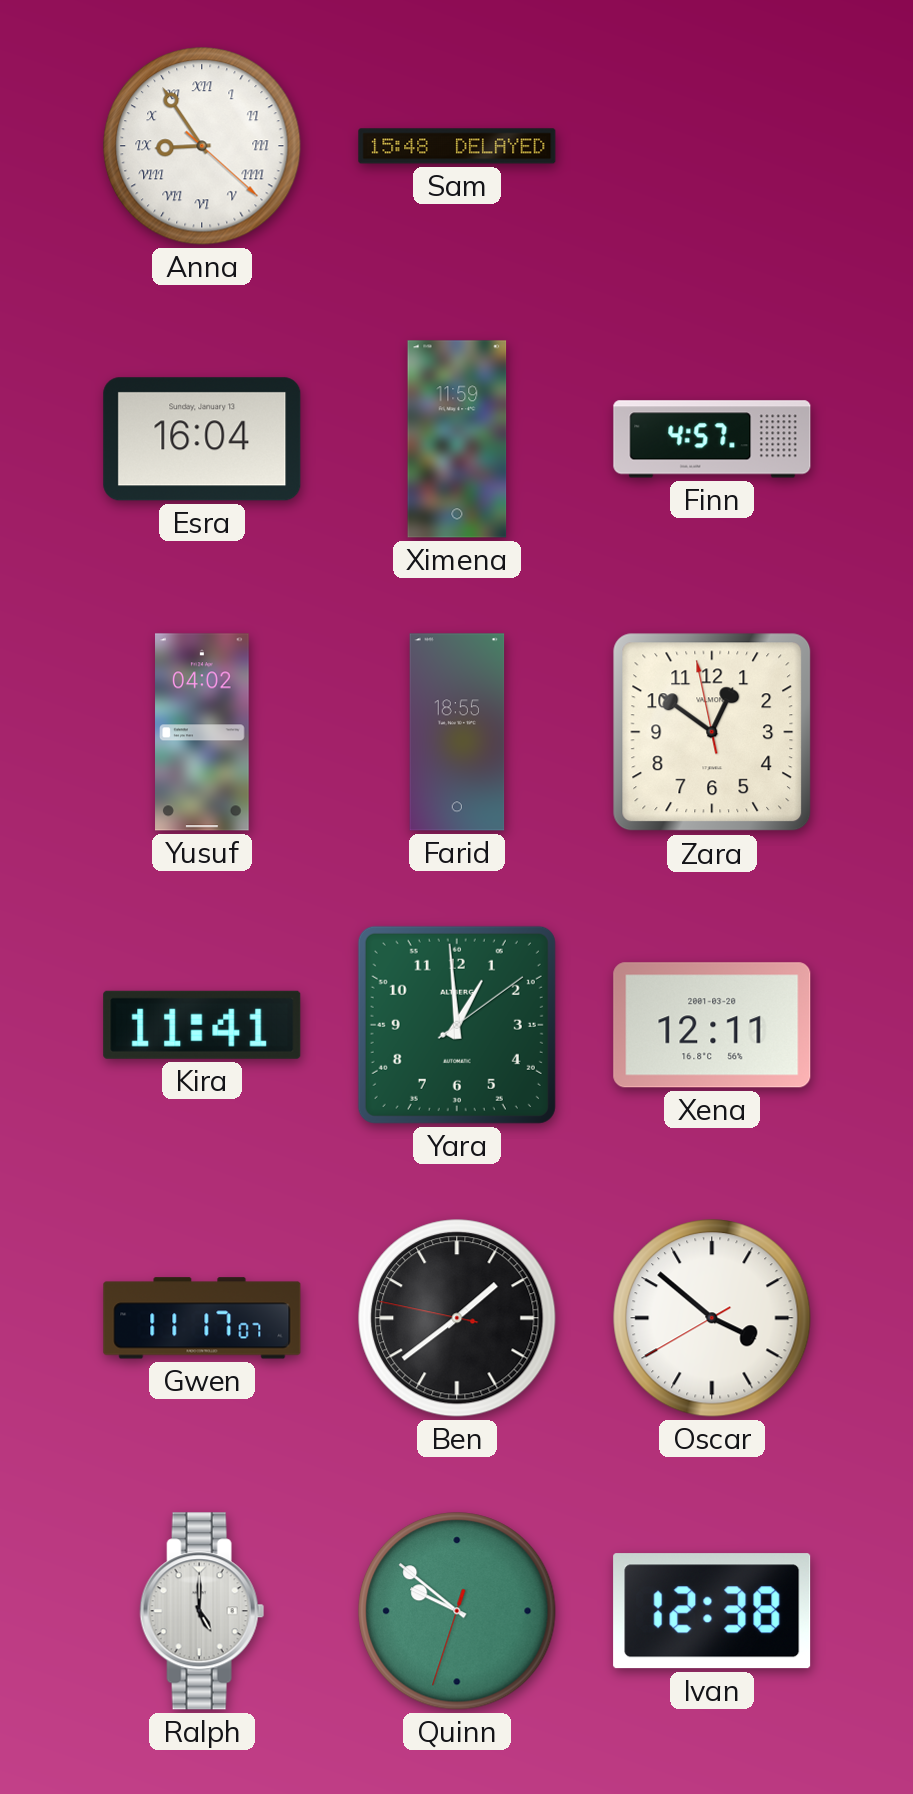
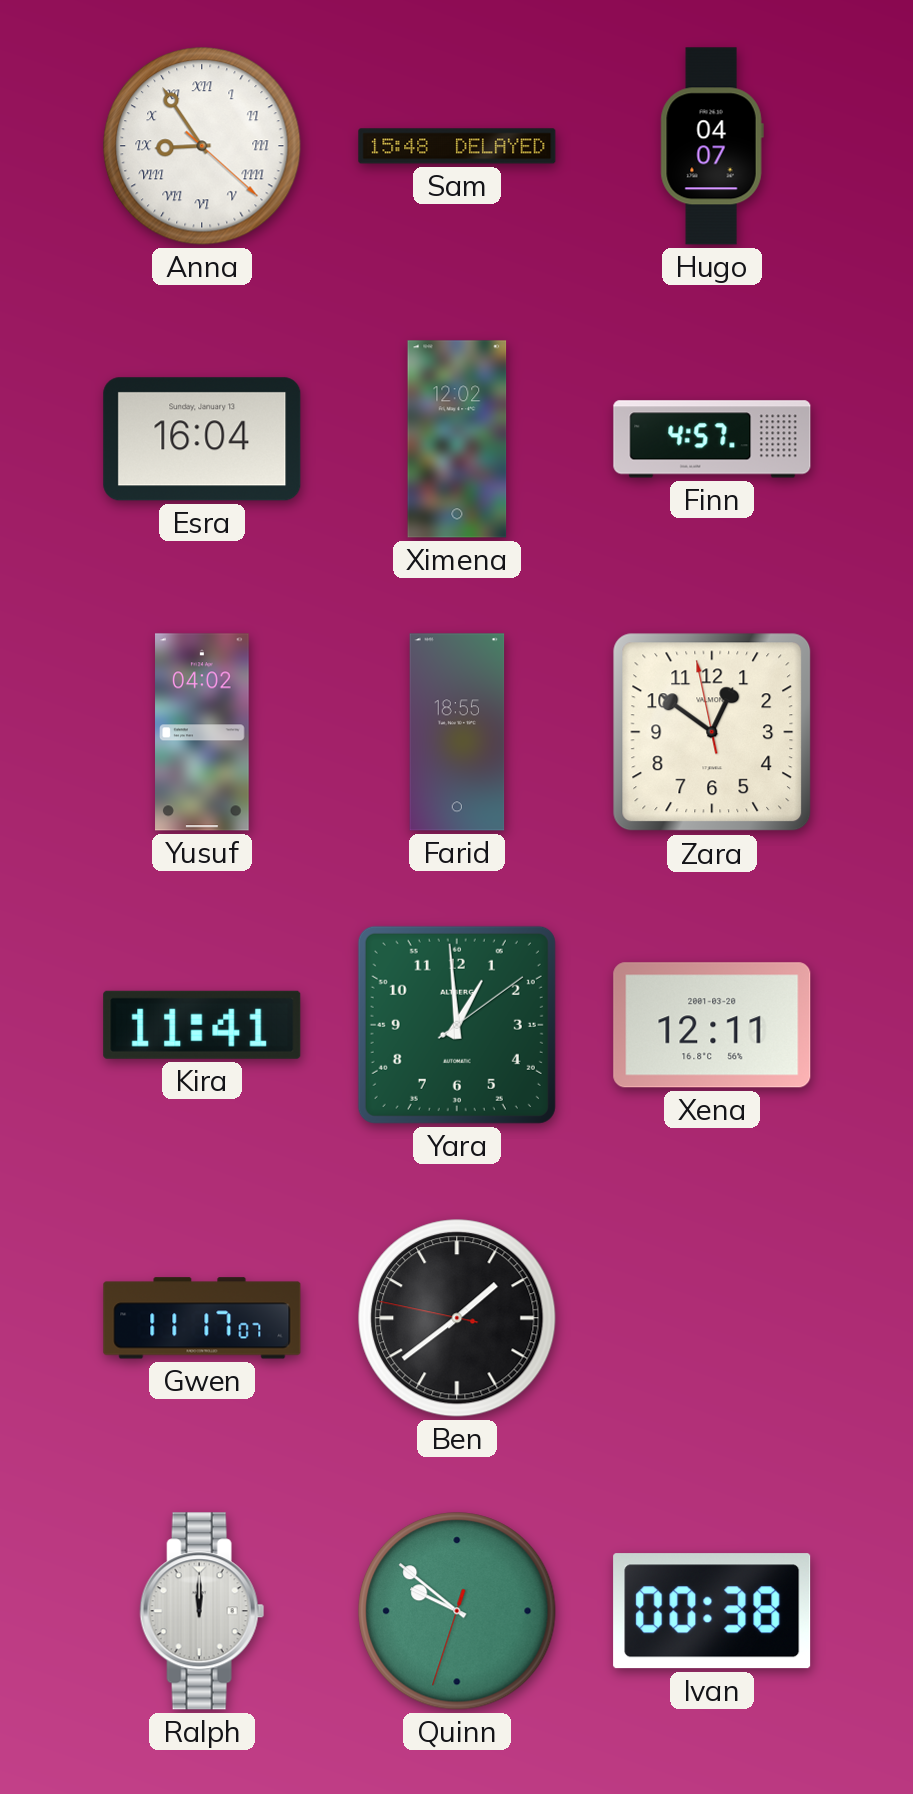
Hugo: none -> 04:07
Ximena: 11:59 -> 12:02
Oscar: 3:51 -> none
Ralph: 5:00 -> 12:00
Ivan: 12:38 -> 00:38
